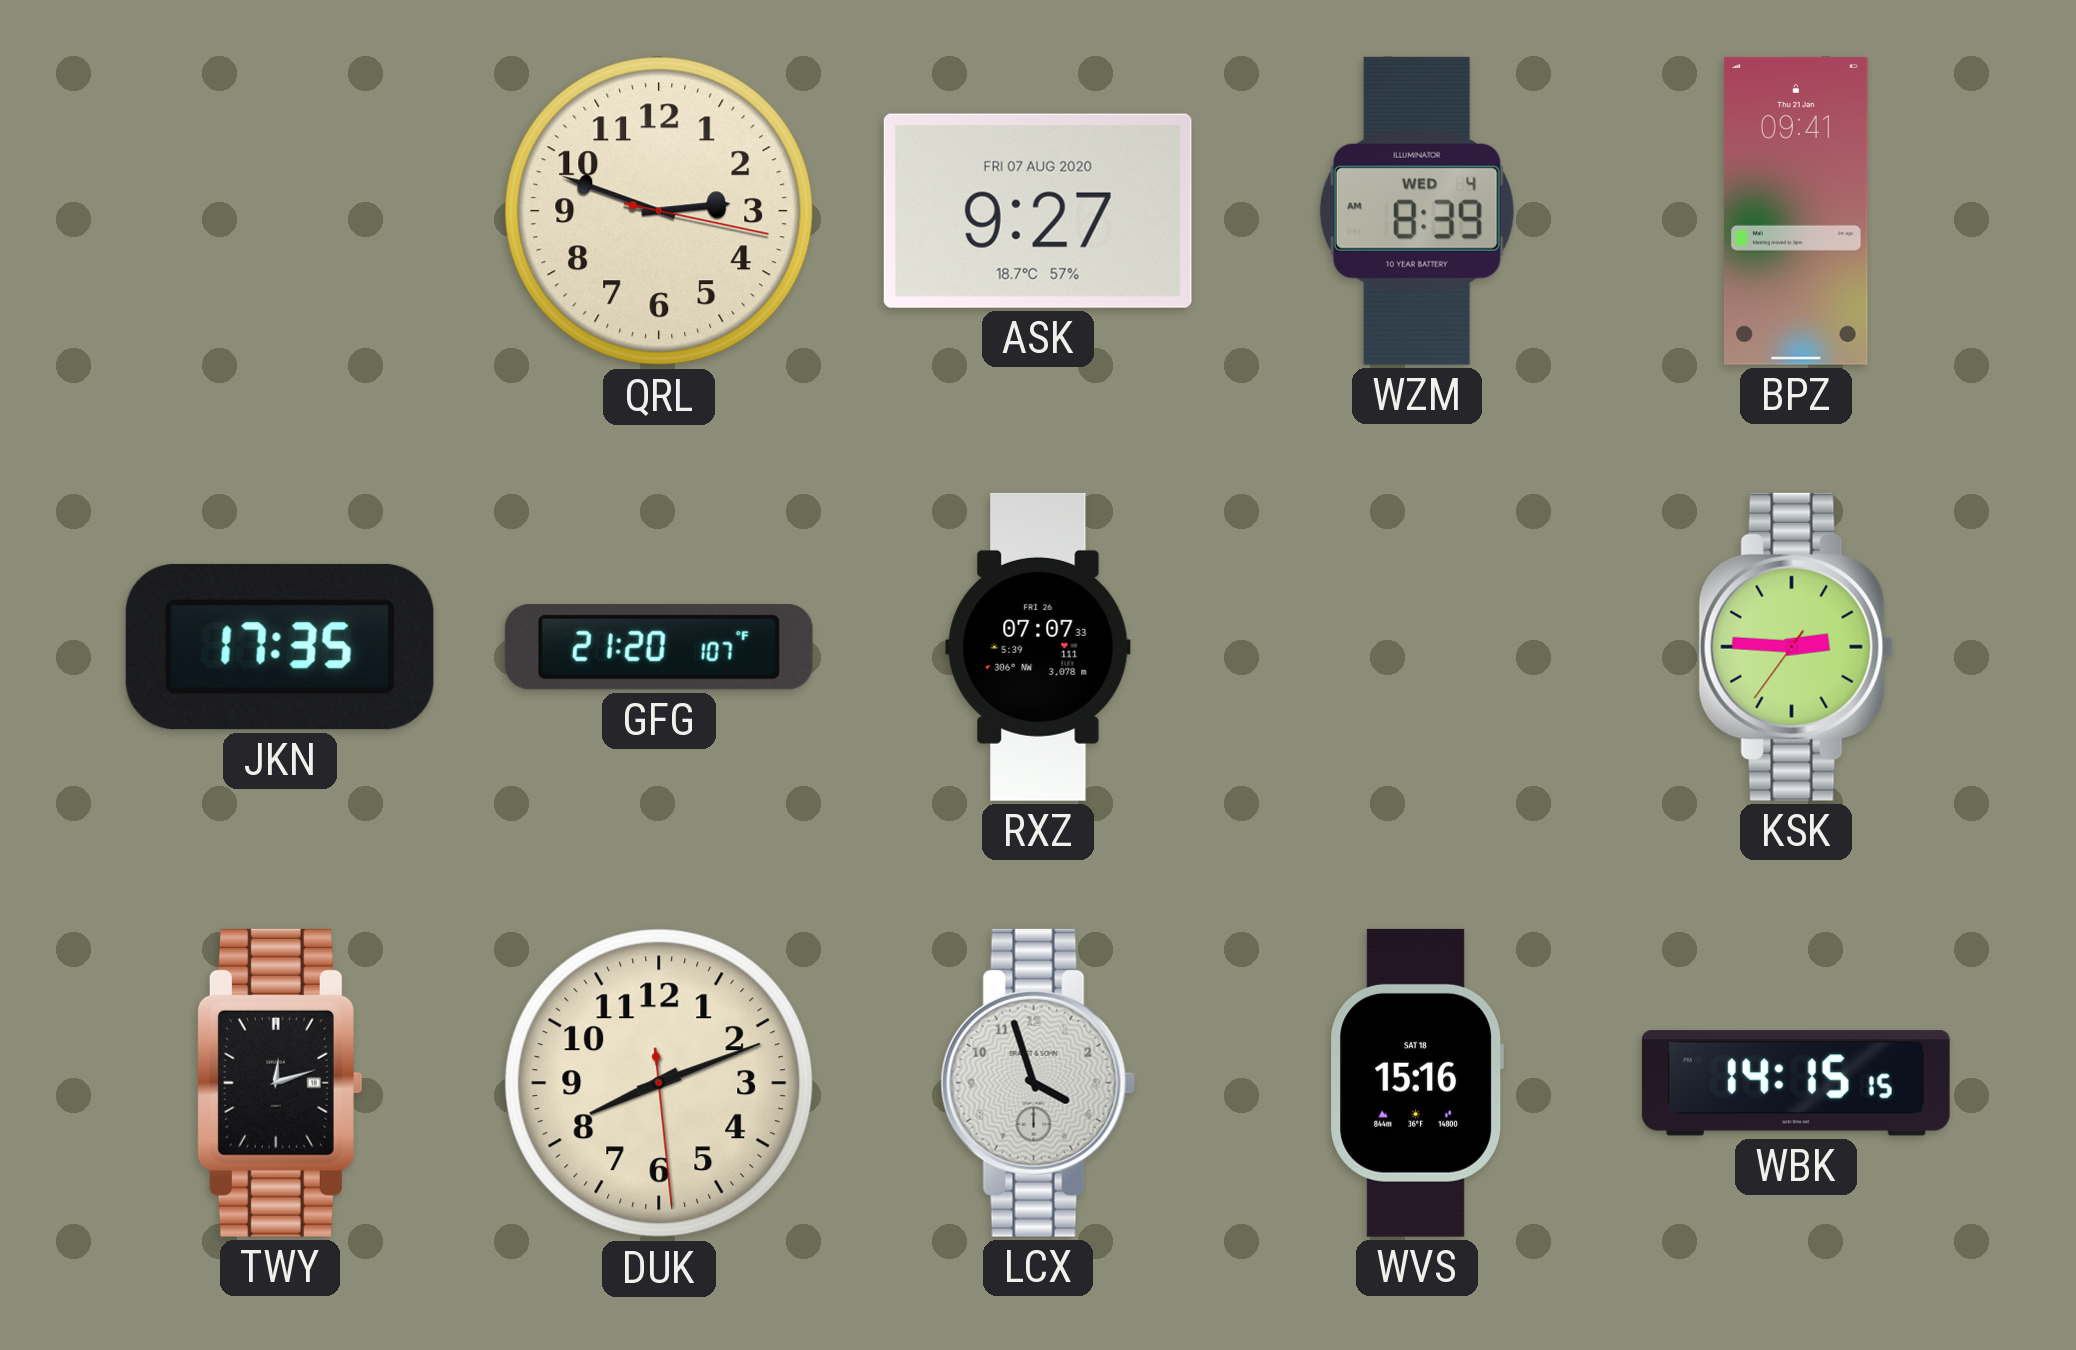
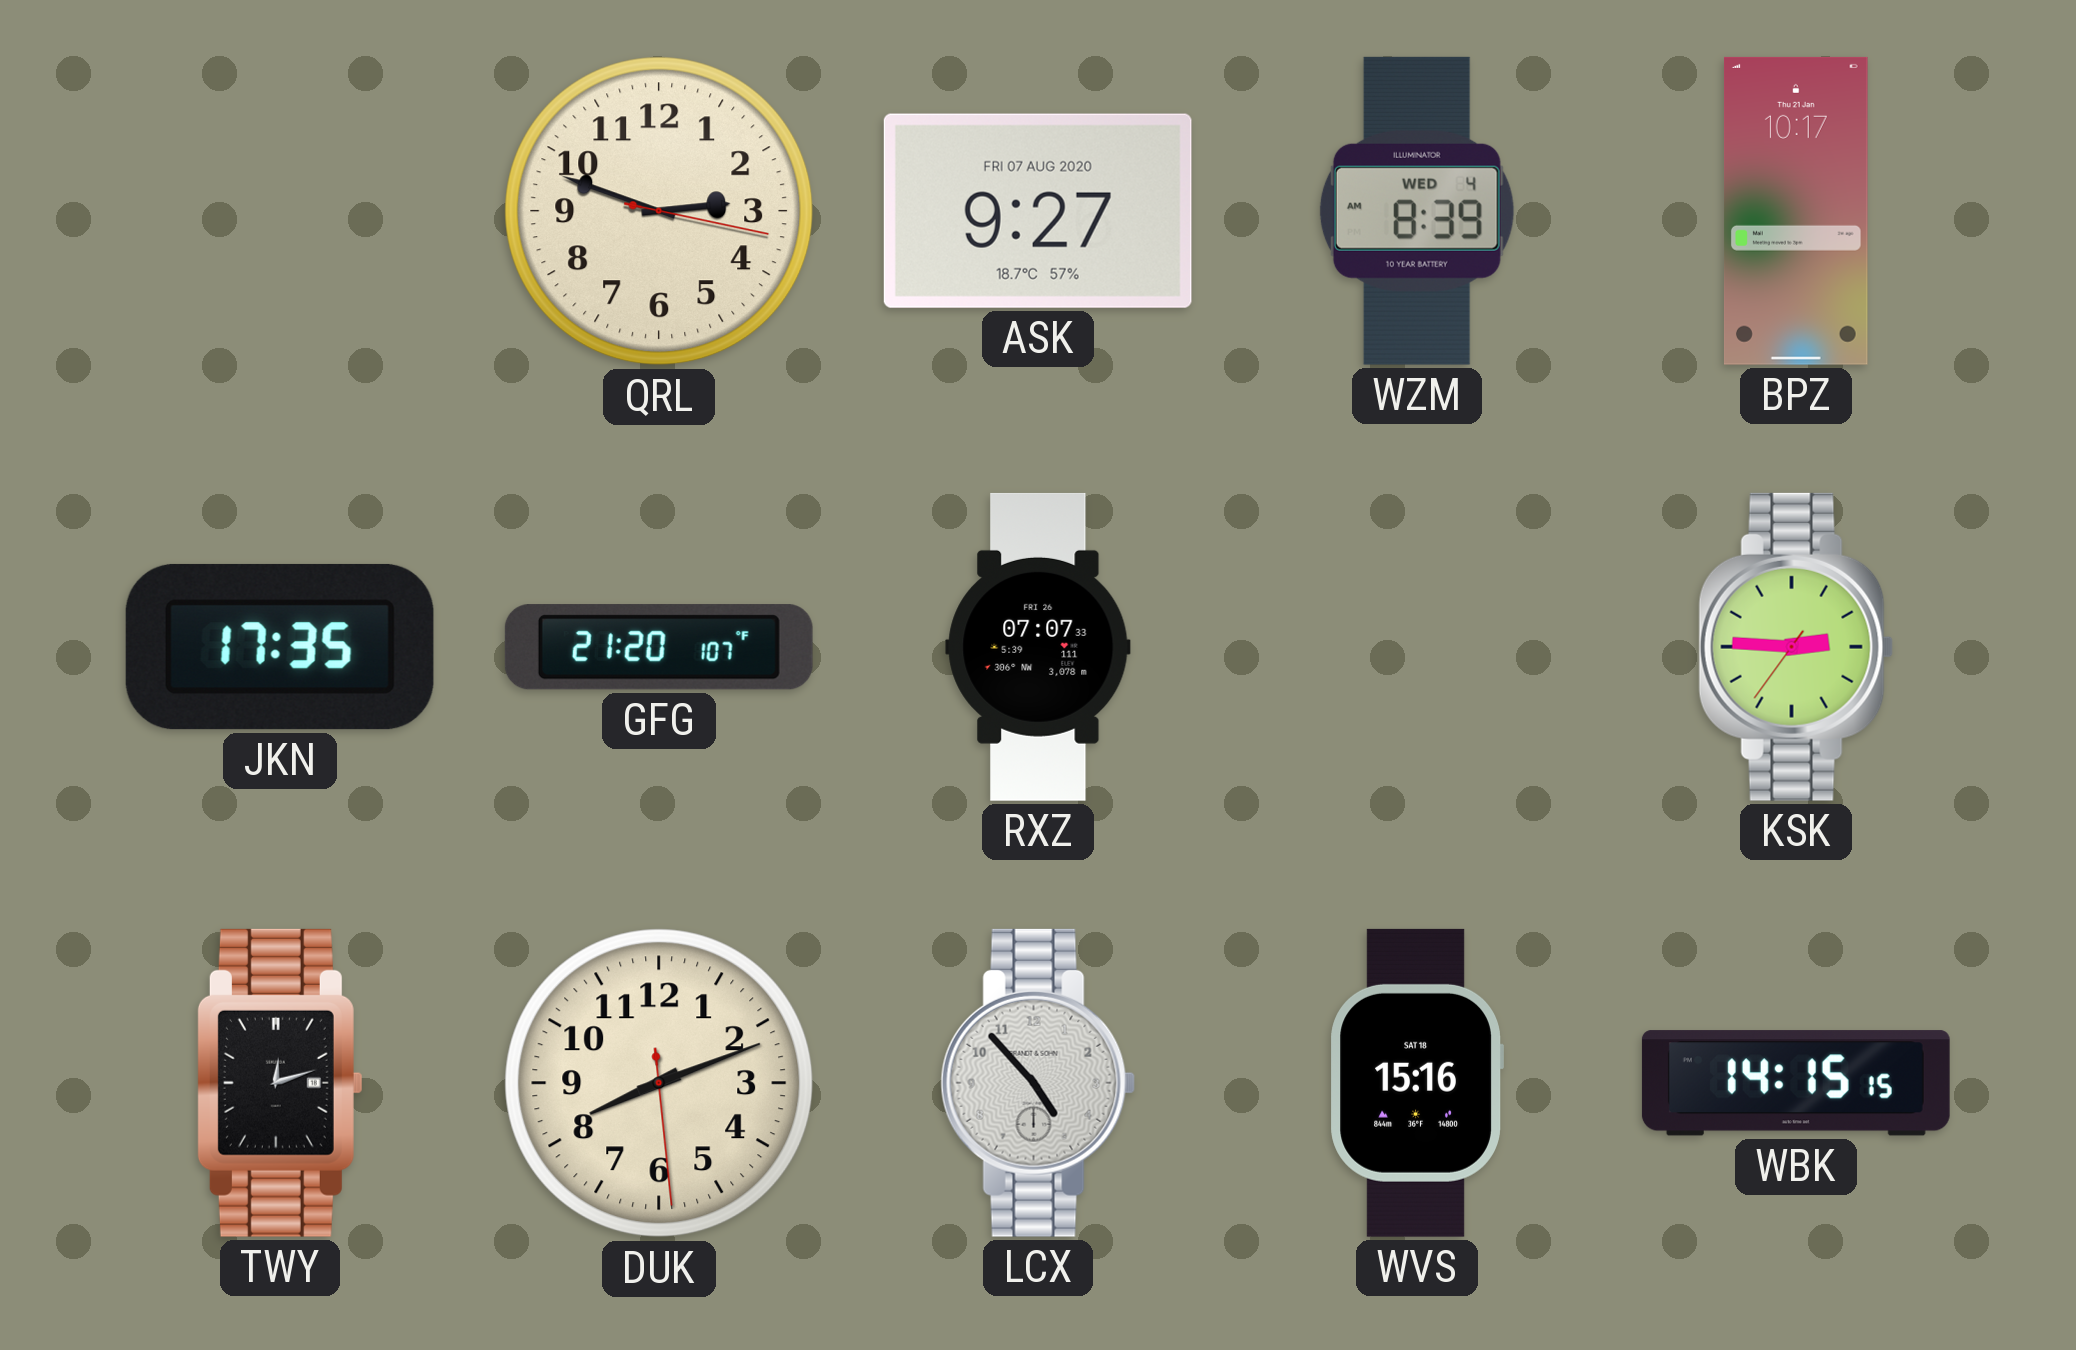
BPZ: 09:41 -> 10:17
LCX: 3:57 -> 4:53
